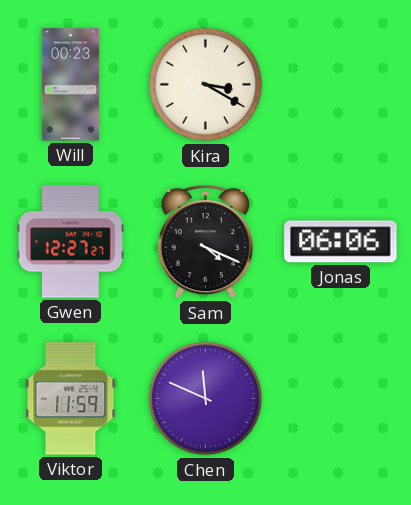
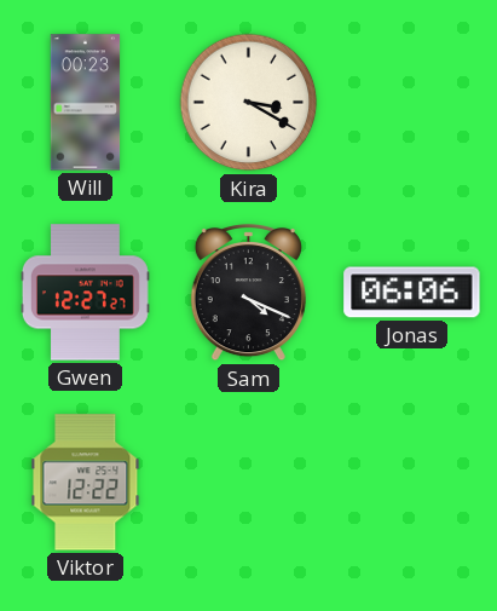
Viktor: 11:59 -> 12:22
Chen: 11:49 -> none
